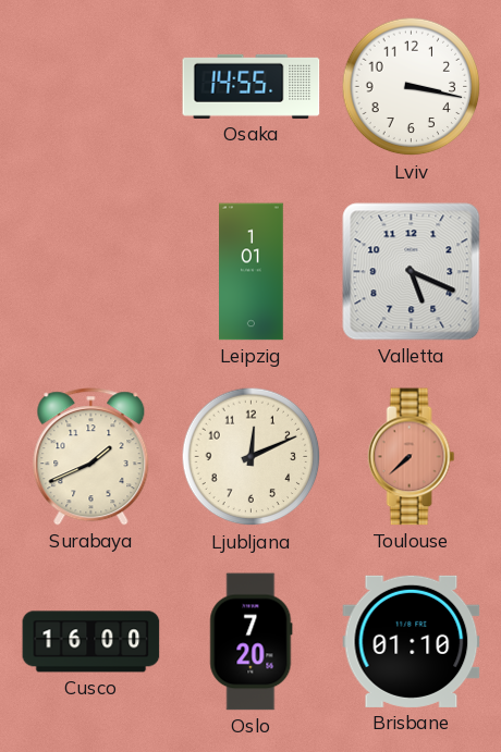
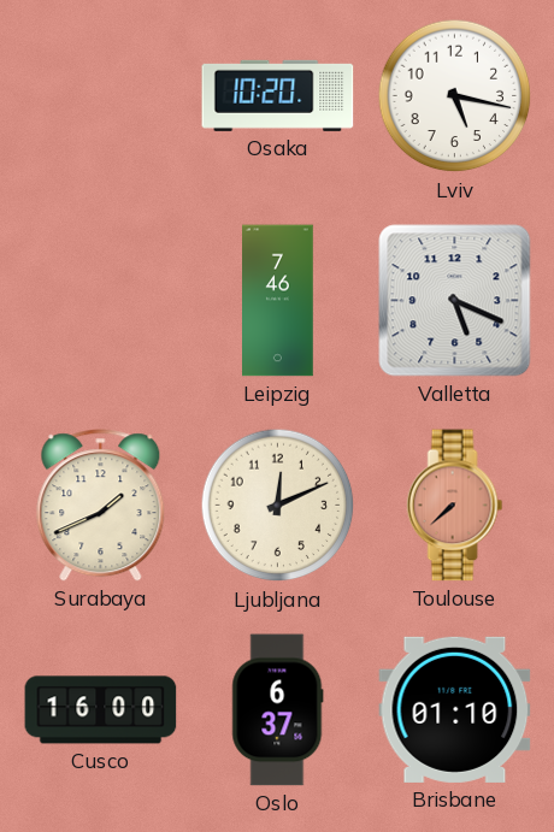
Osaka: 14:55 -> 10:20
Lviv: 3:17 -> 5:17
Leipzig: 1:01 -> 7:46
Oslo: 7:20 -> 6:37
